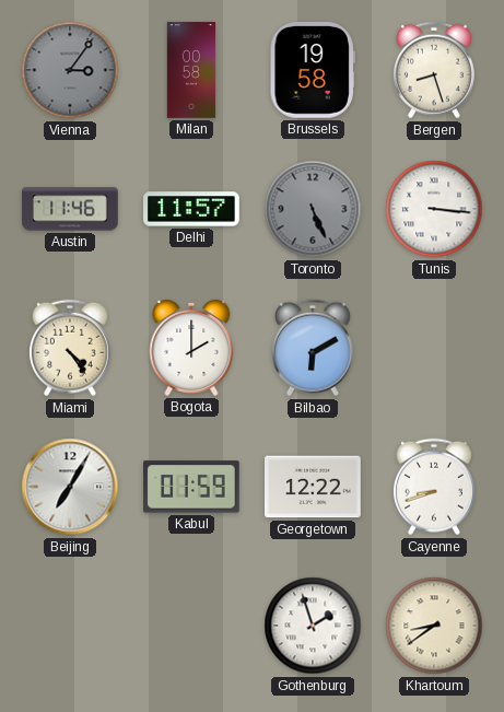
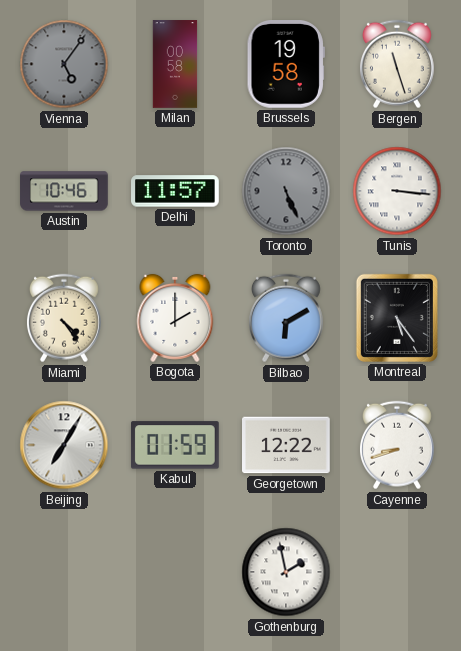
Vienna: 3:06 -> 5:06
Bergen: 8:27 -> 11:27
Austin: 11:46 -> 10:46
Montreal: none -> 5:24
Gothenburg: 1:57 -> 1:58
Khartoum: 8:39 -> none
